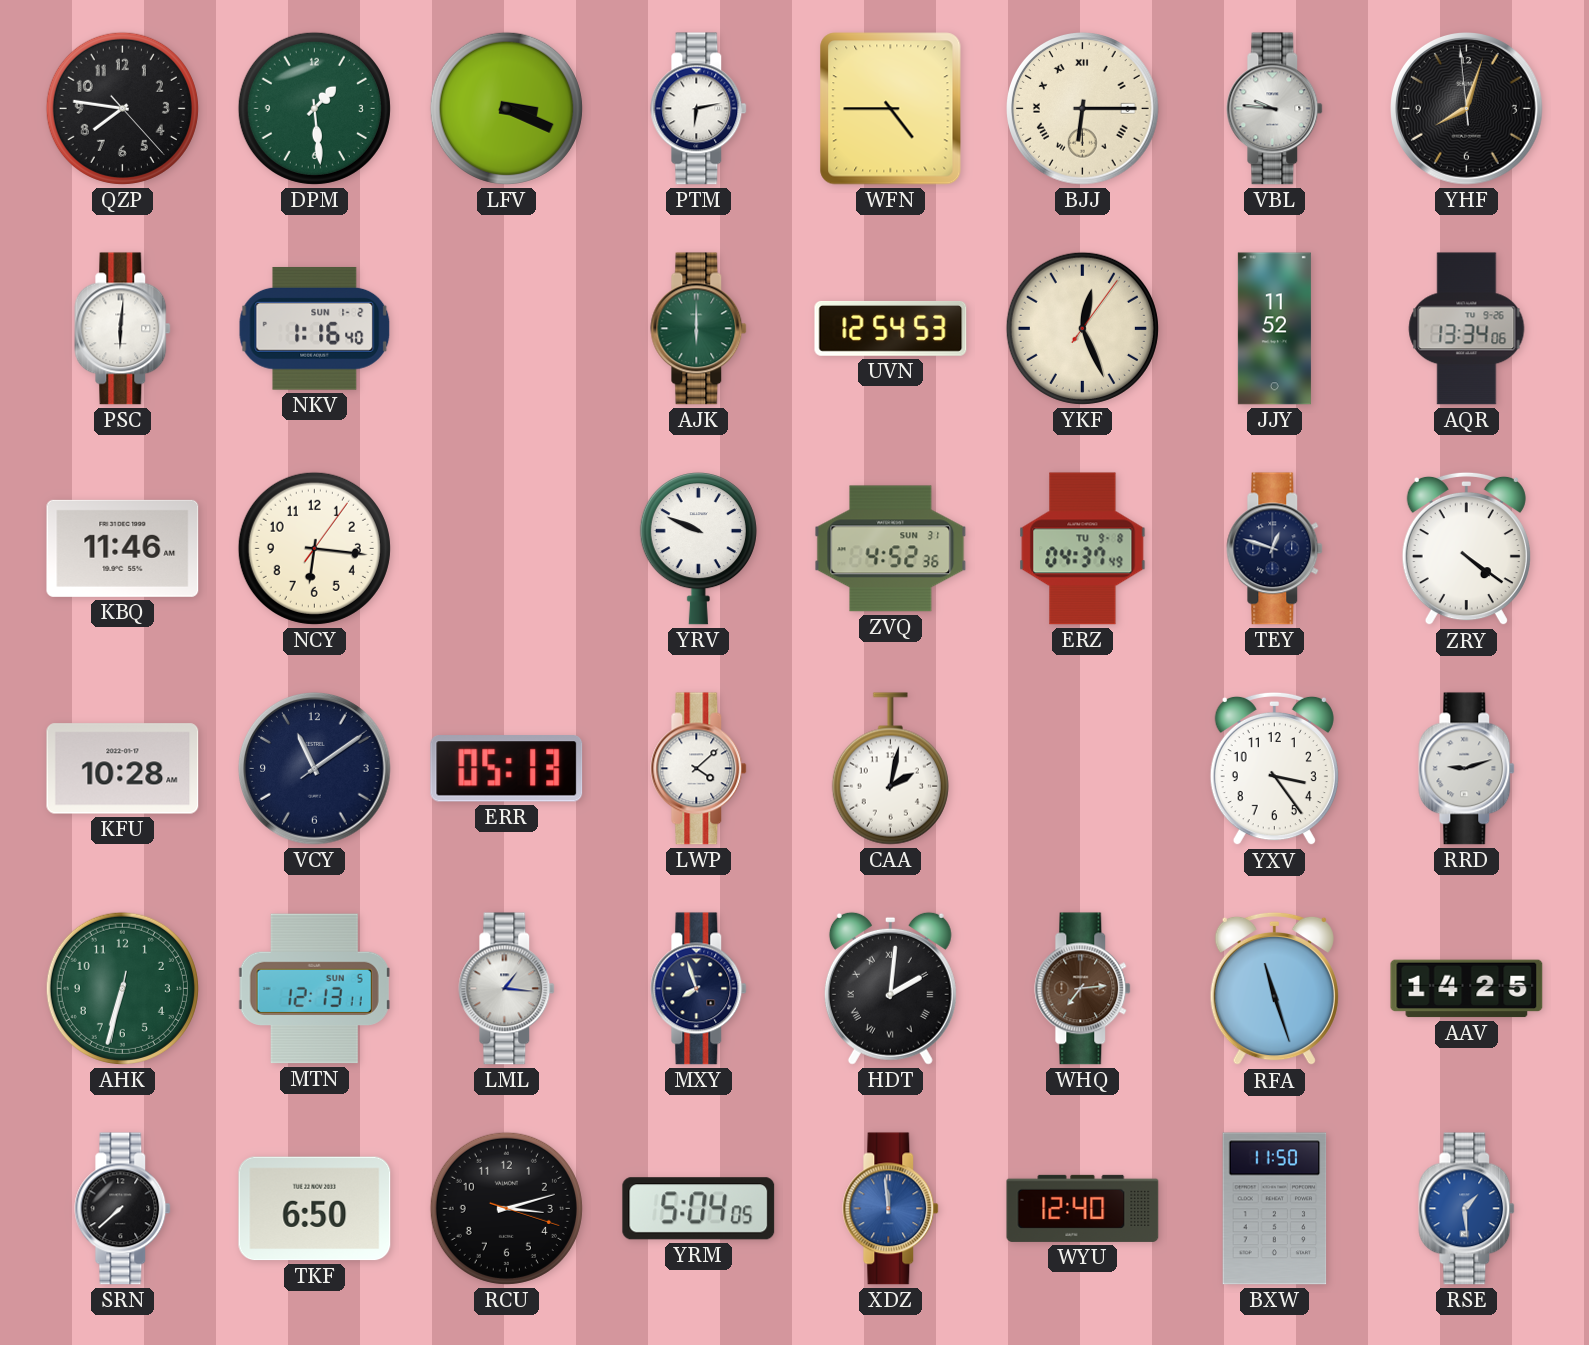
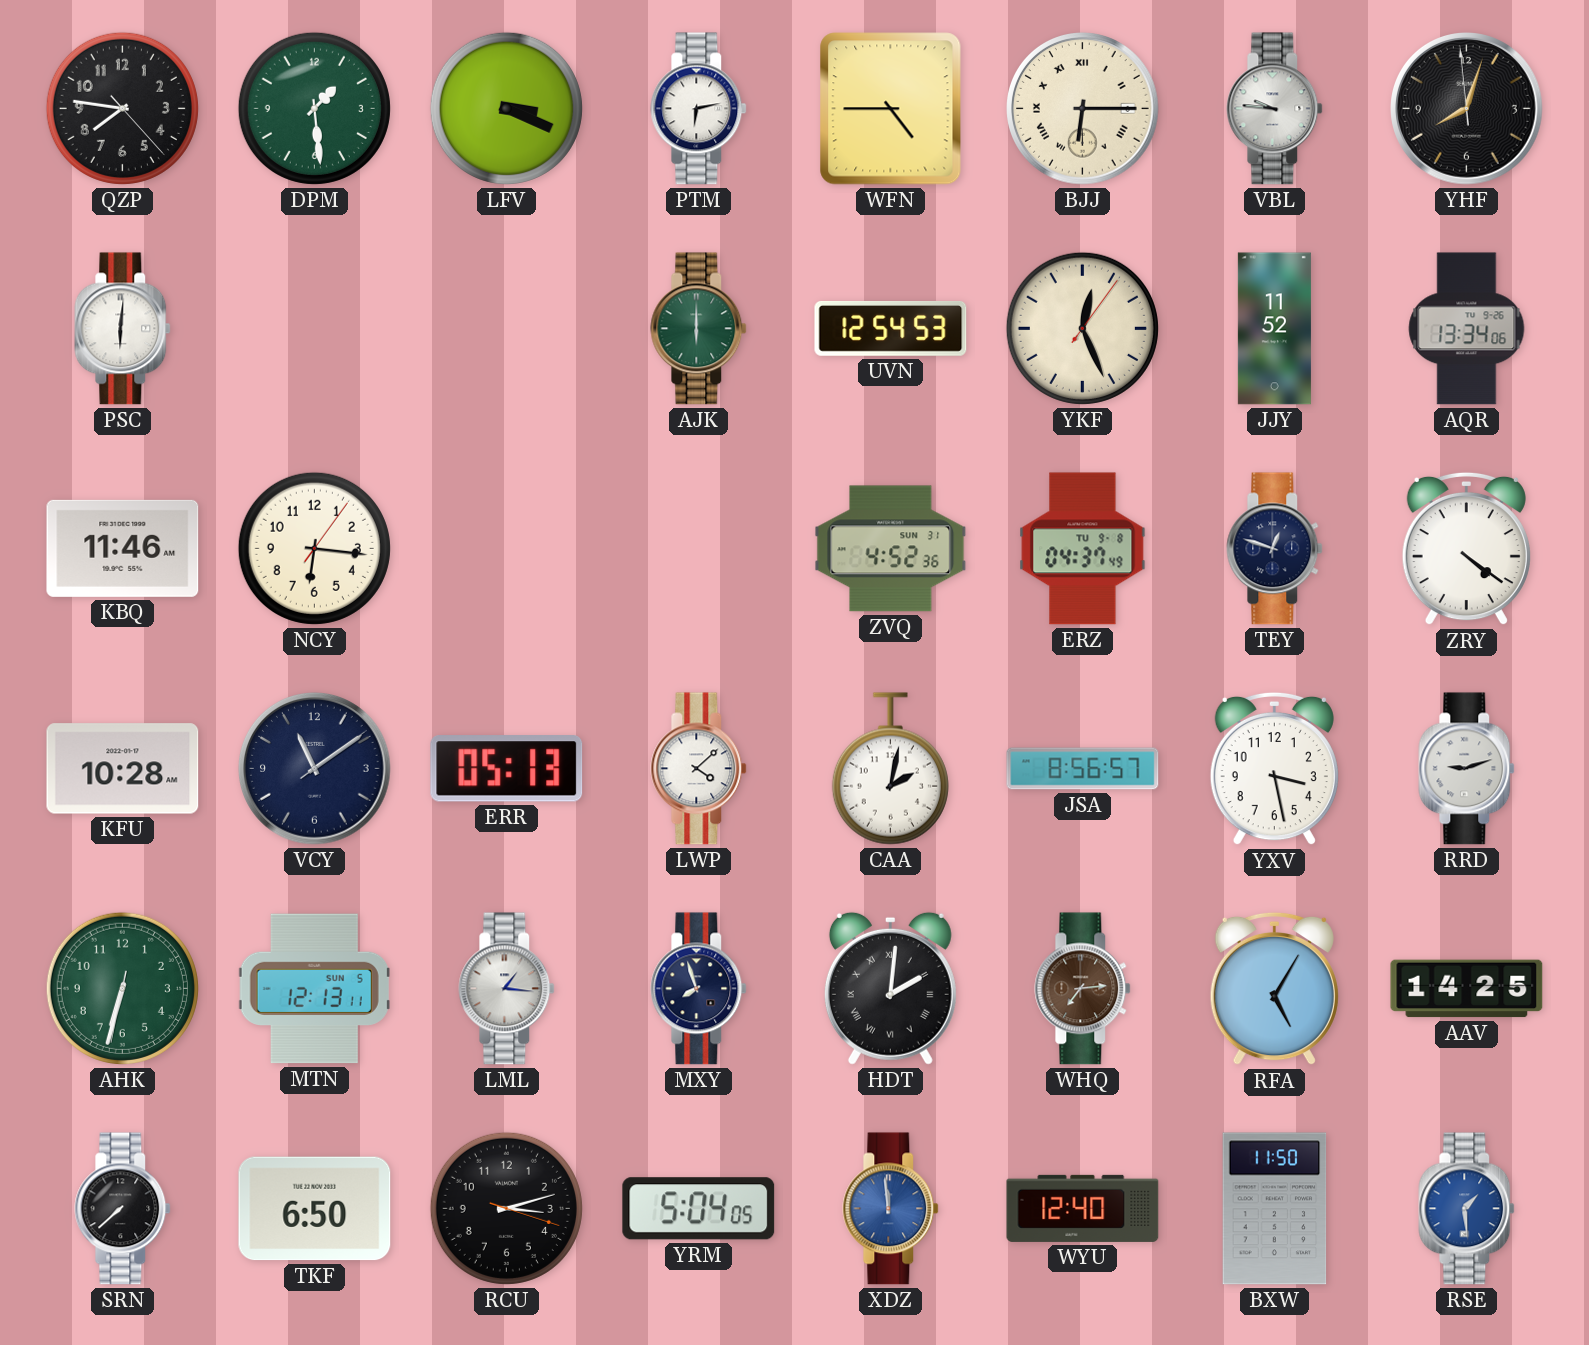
NKV: 1:16 -> none
YRV: 9:49 -> none
JSA: none -> 8:56
YXV: 3:24 -> 3:28
RFA: 11:27 -> 5:05
